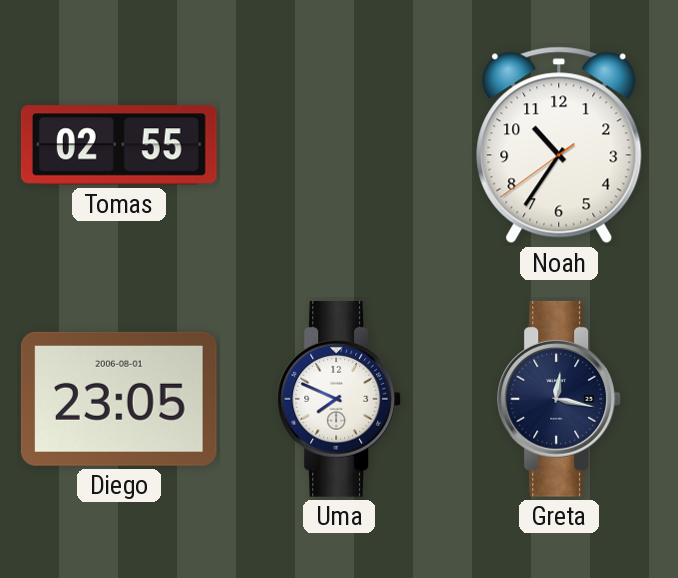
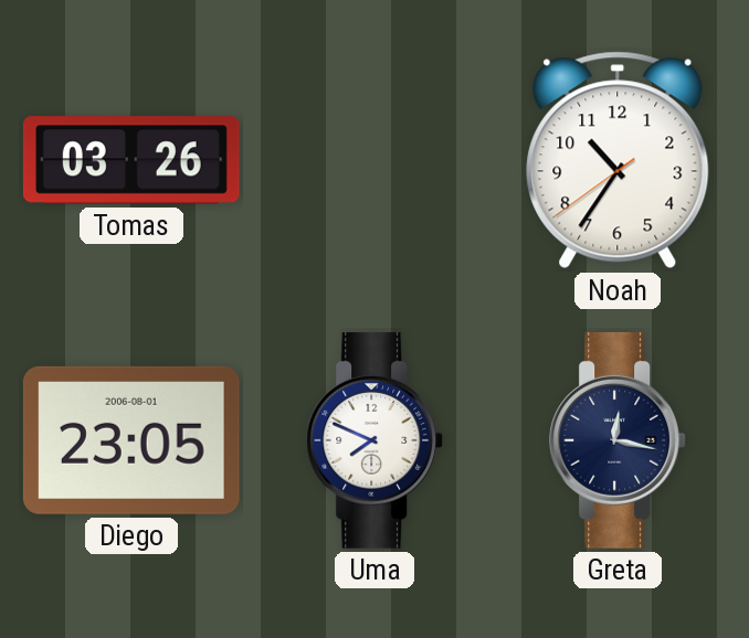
Tomas: 02:55 -> 03:26
